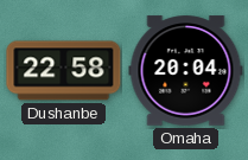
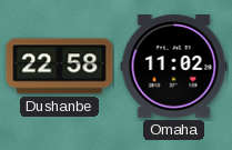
Omaha: 20:04 -> 11:02
